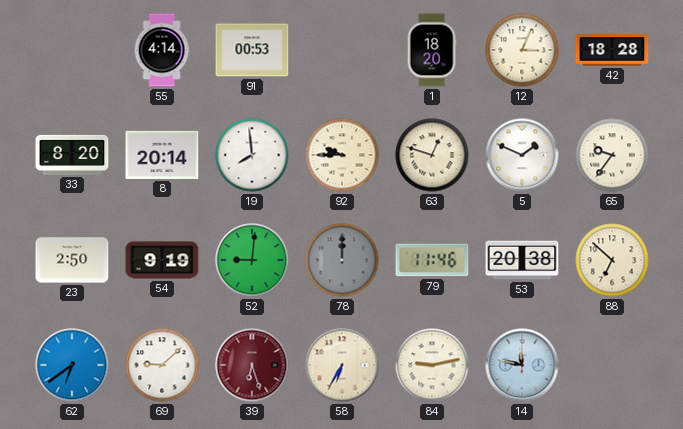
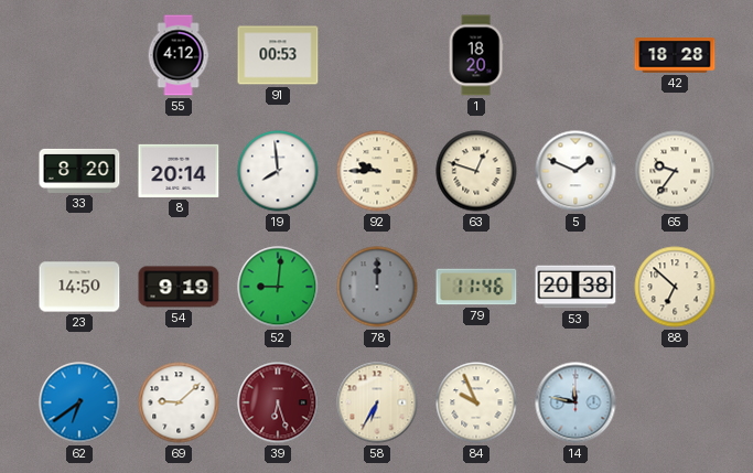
55: 4:14 -> 4:12
12: 3:04 -> none
23: 2:50 -> 14:50
84: 9:13 -> 9:56
